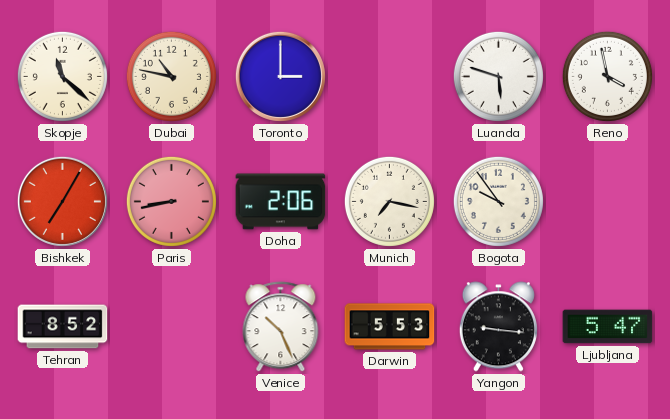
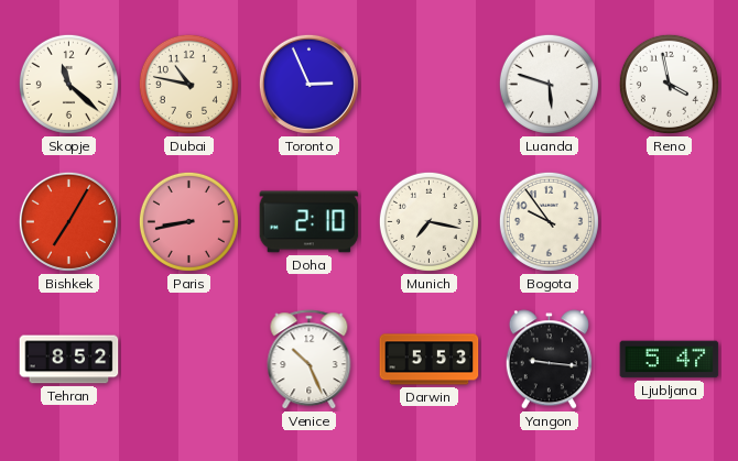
Toronto: 3:00 -> 2:56
Doha: 2:06 -> 2:10
